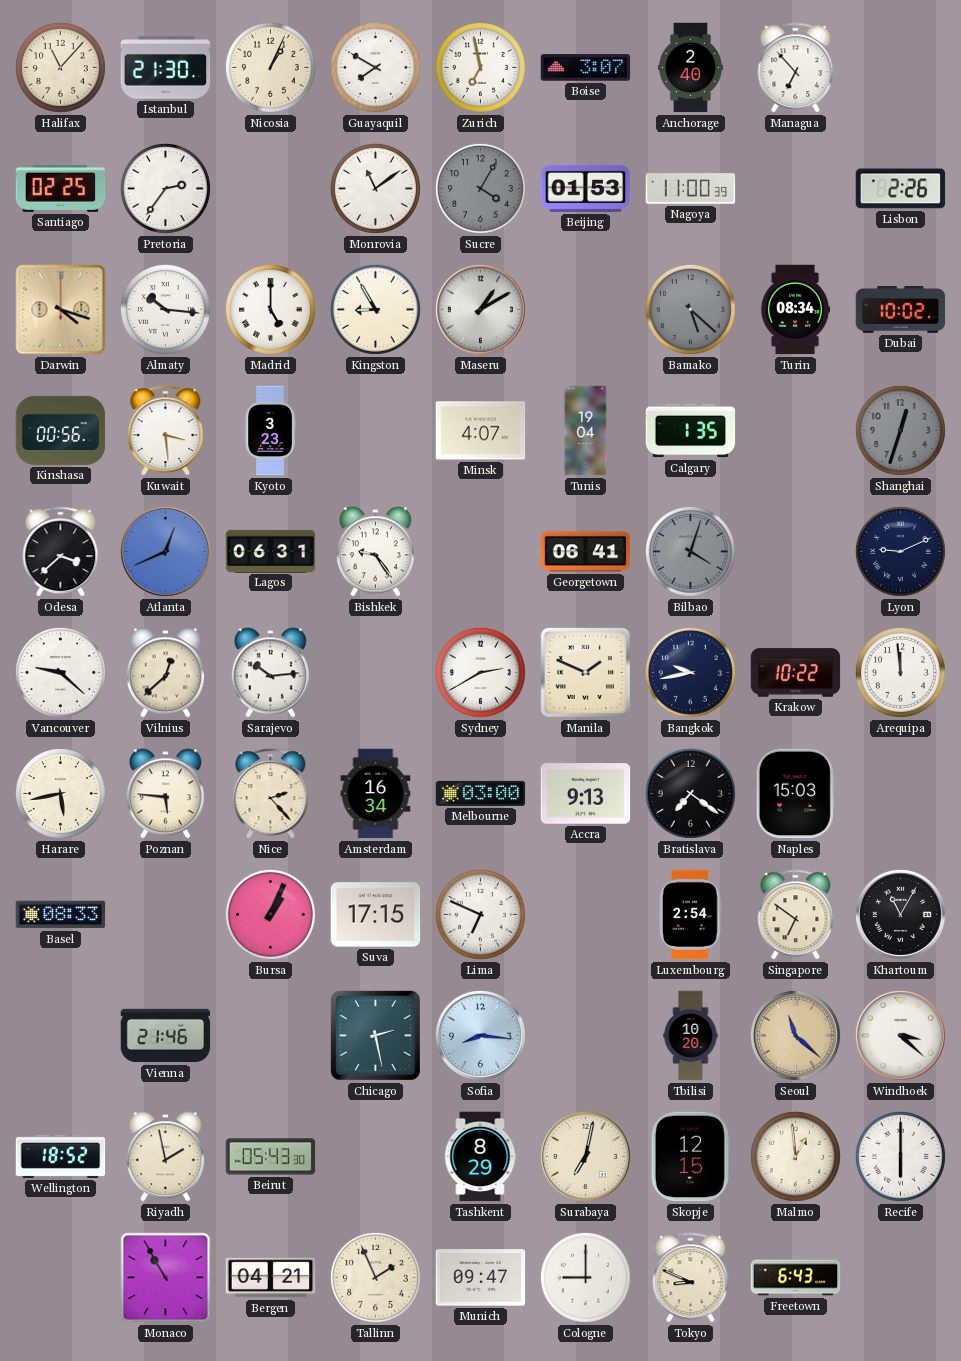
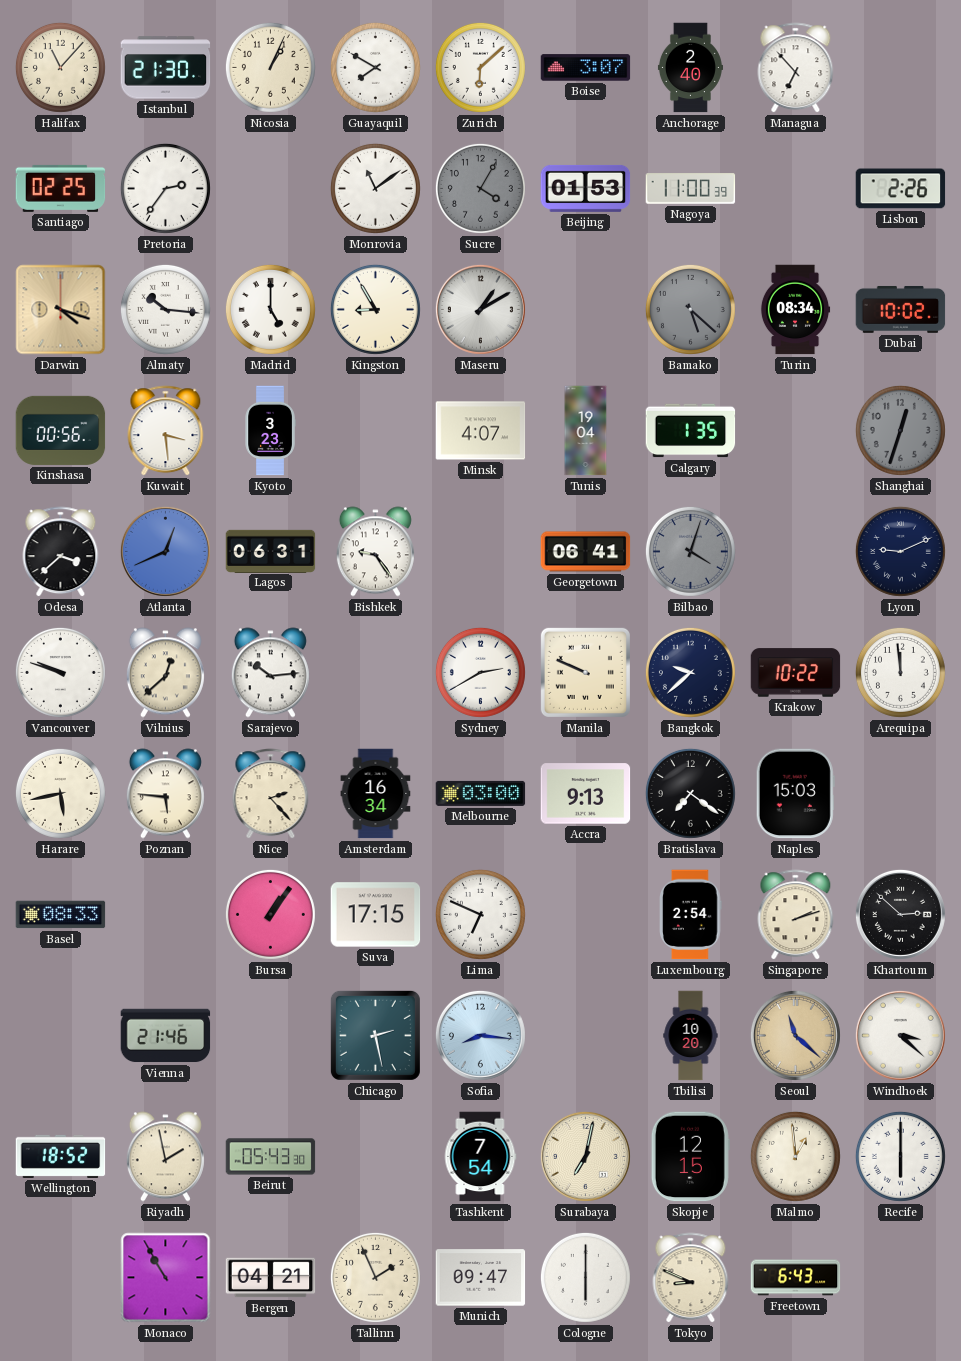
Zurich: 6:58 -> 6:08
Vancouver: 9:22 -> 9:48
Manila: 1:49 -> 9:49
Bangkok: 9:43 -> 9:38
Bursa: 1:04 -> 1:06
Singapore: 6:51 -> 2:12
Khartoum: 11:05 -> 2:52
Tashkent: 8:29 -> 7:54
Cologne: 9:00 -> 6:00
